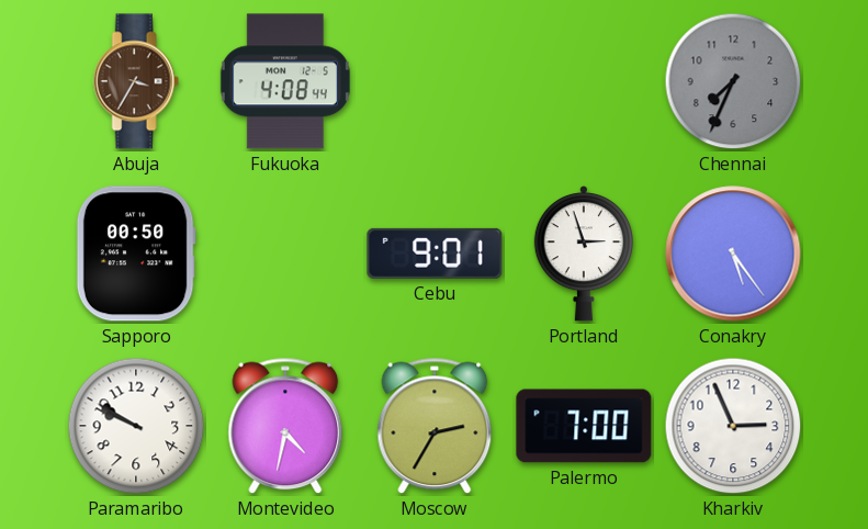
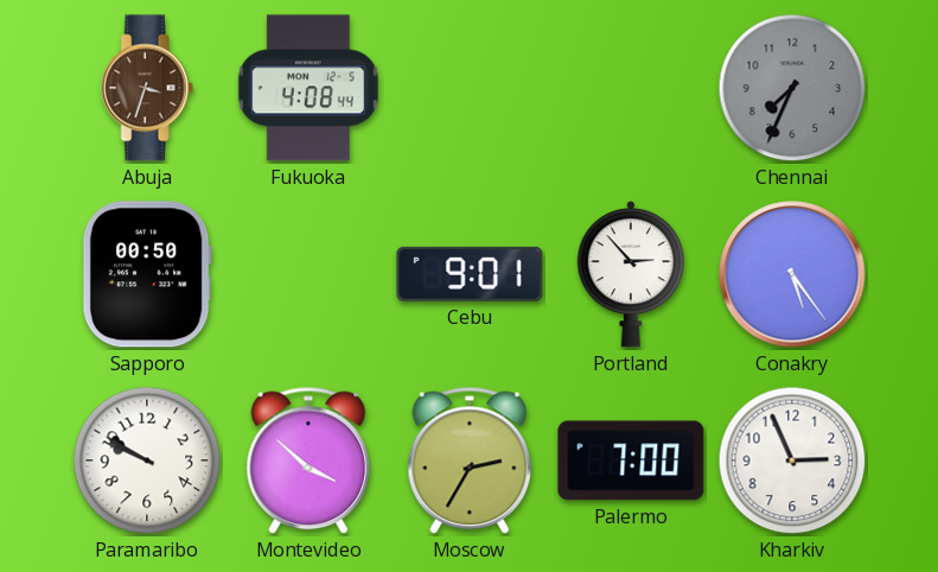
Abuja: 3:35 -> 3:33
Portland: 2:57 -> 2:53
Montevideo: 4:32 -> 3:52
